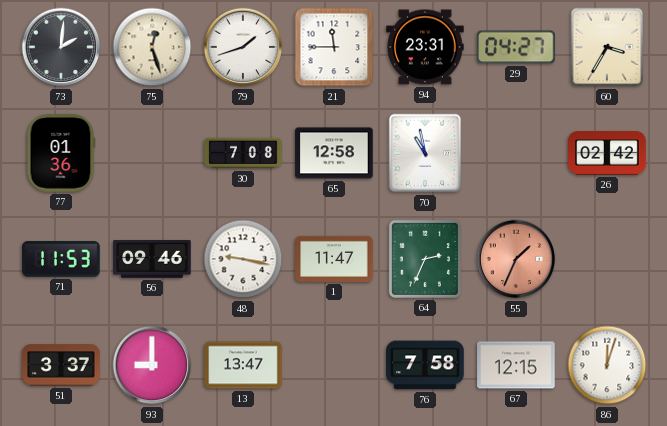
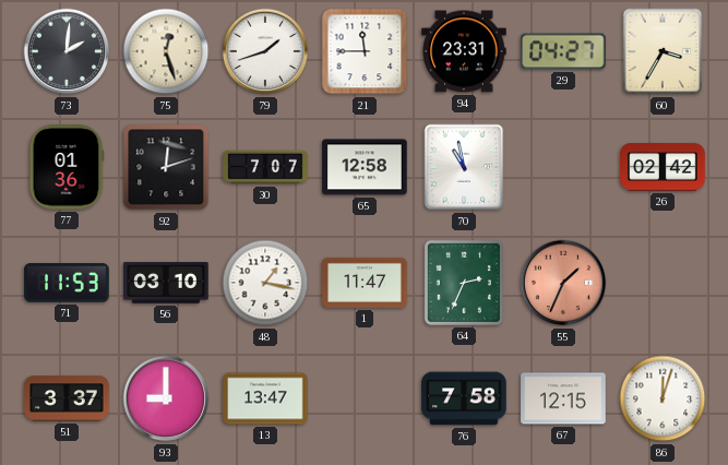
92: none -> 12:12
30: 7:08 -> 7:07
56: 09:46 -> 03:10
48: 9:17 -> 1:17
